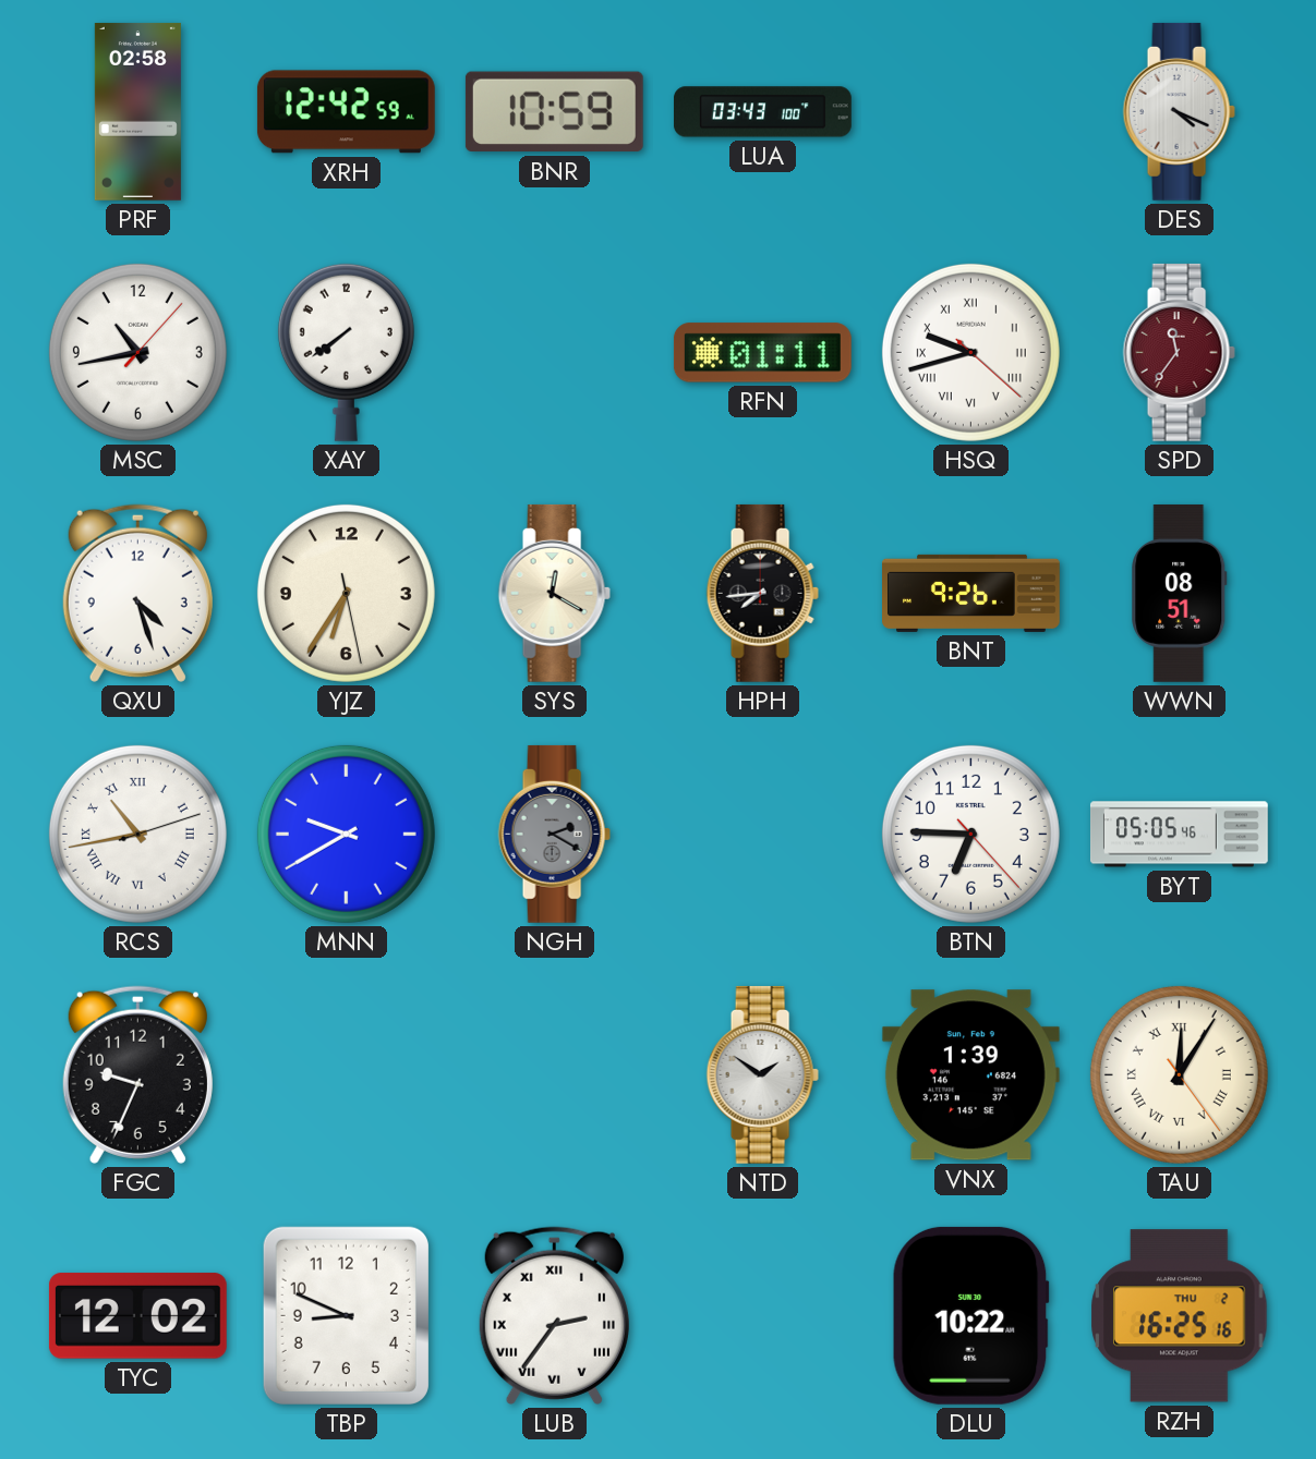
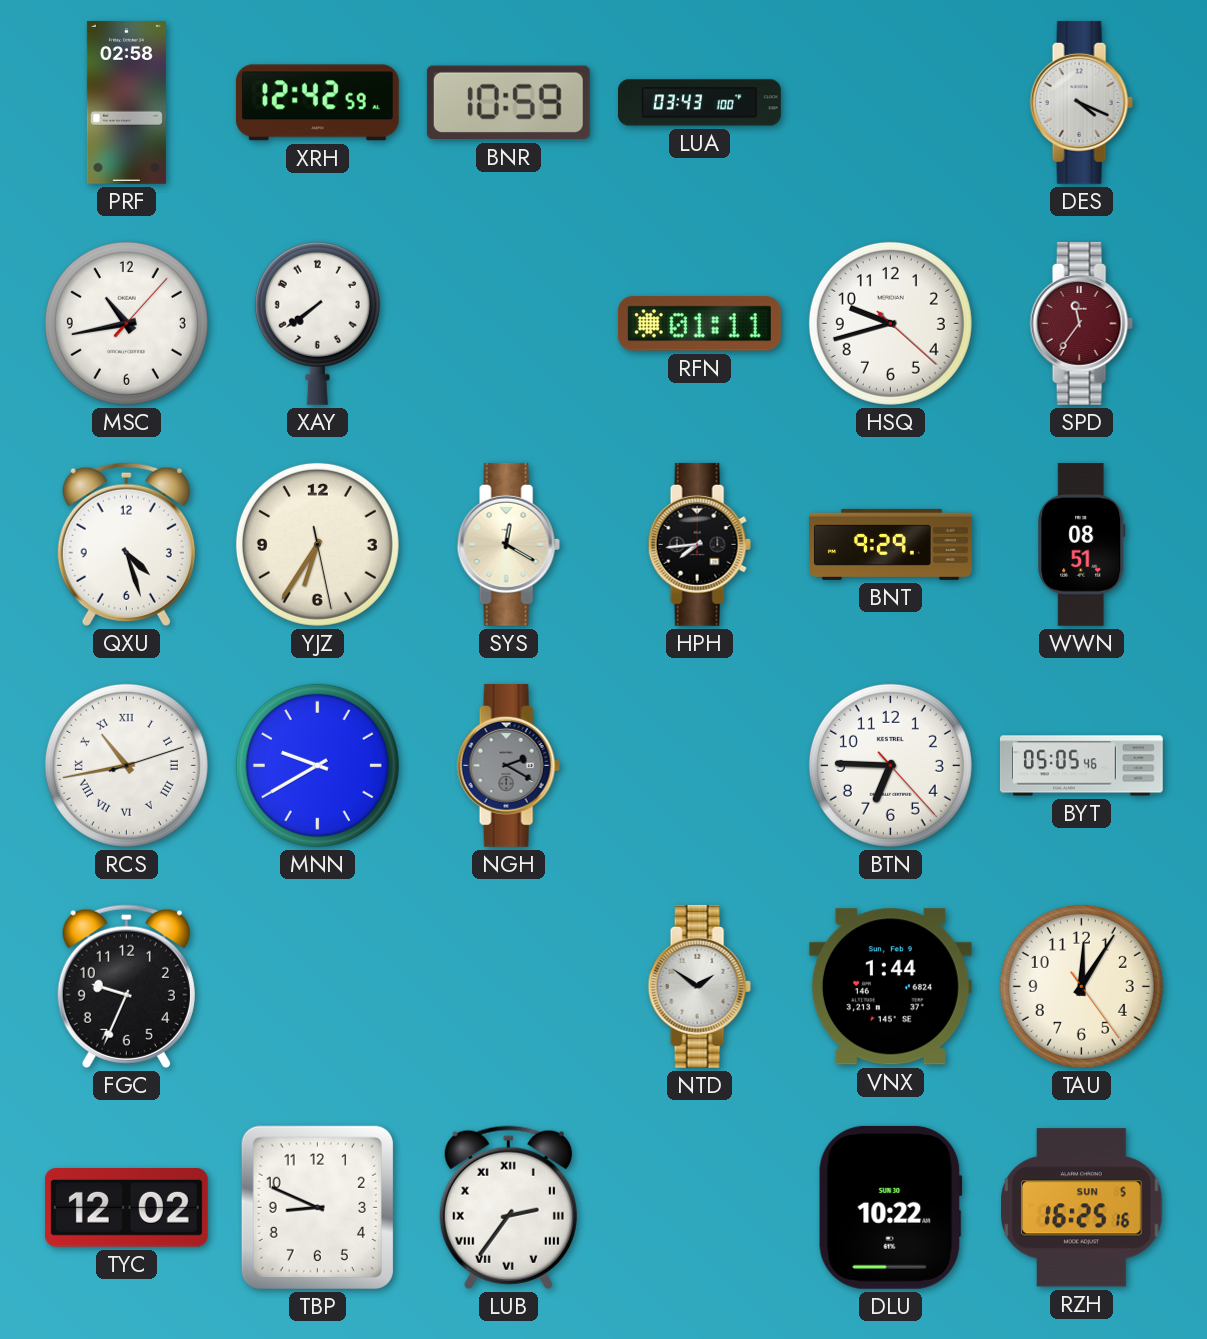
HSQ numerals: Roman -> Arabic
BNT: 9:26 -> 9:29
VNX: 1:39 -> 1:44
TAU numerals: Roman -> Arabic
RZH date: THU 2 -> SUN 5
